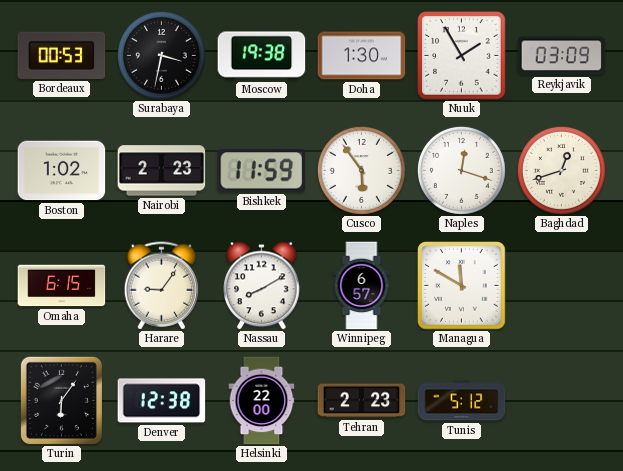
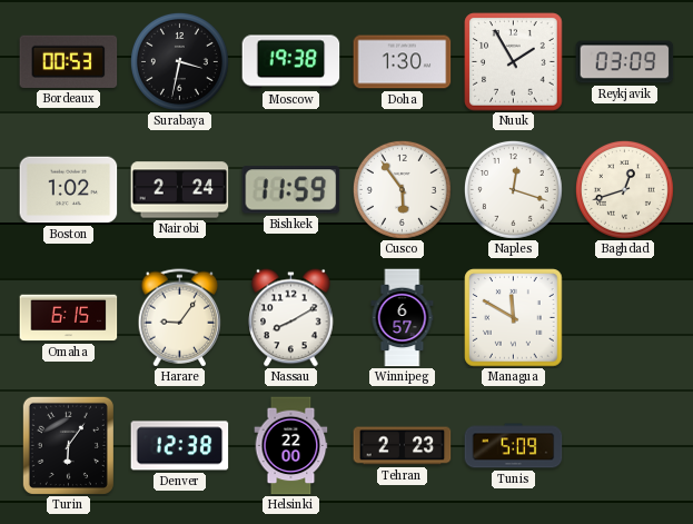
Nairobi: 2:23 -> 2:24
Tunis: 5:12 -> 5:09
